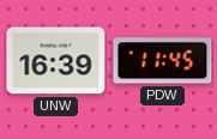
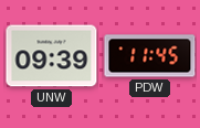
UNW: 16:39 -> 09:39
